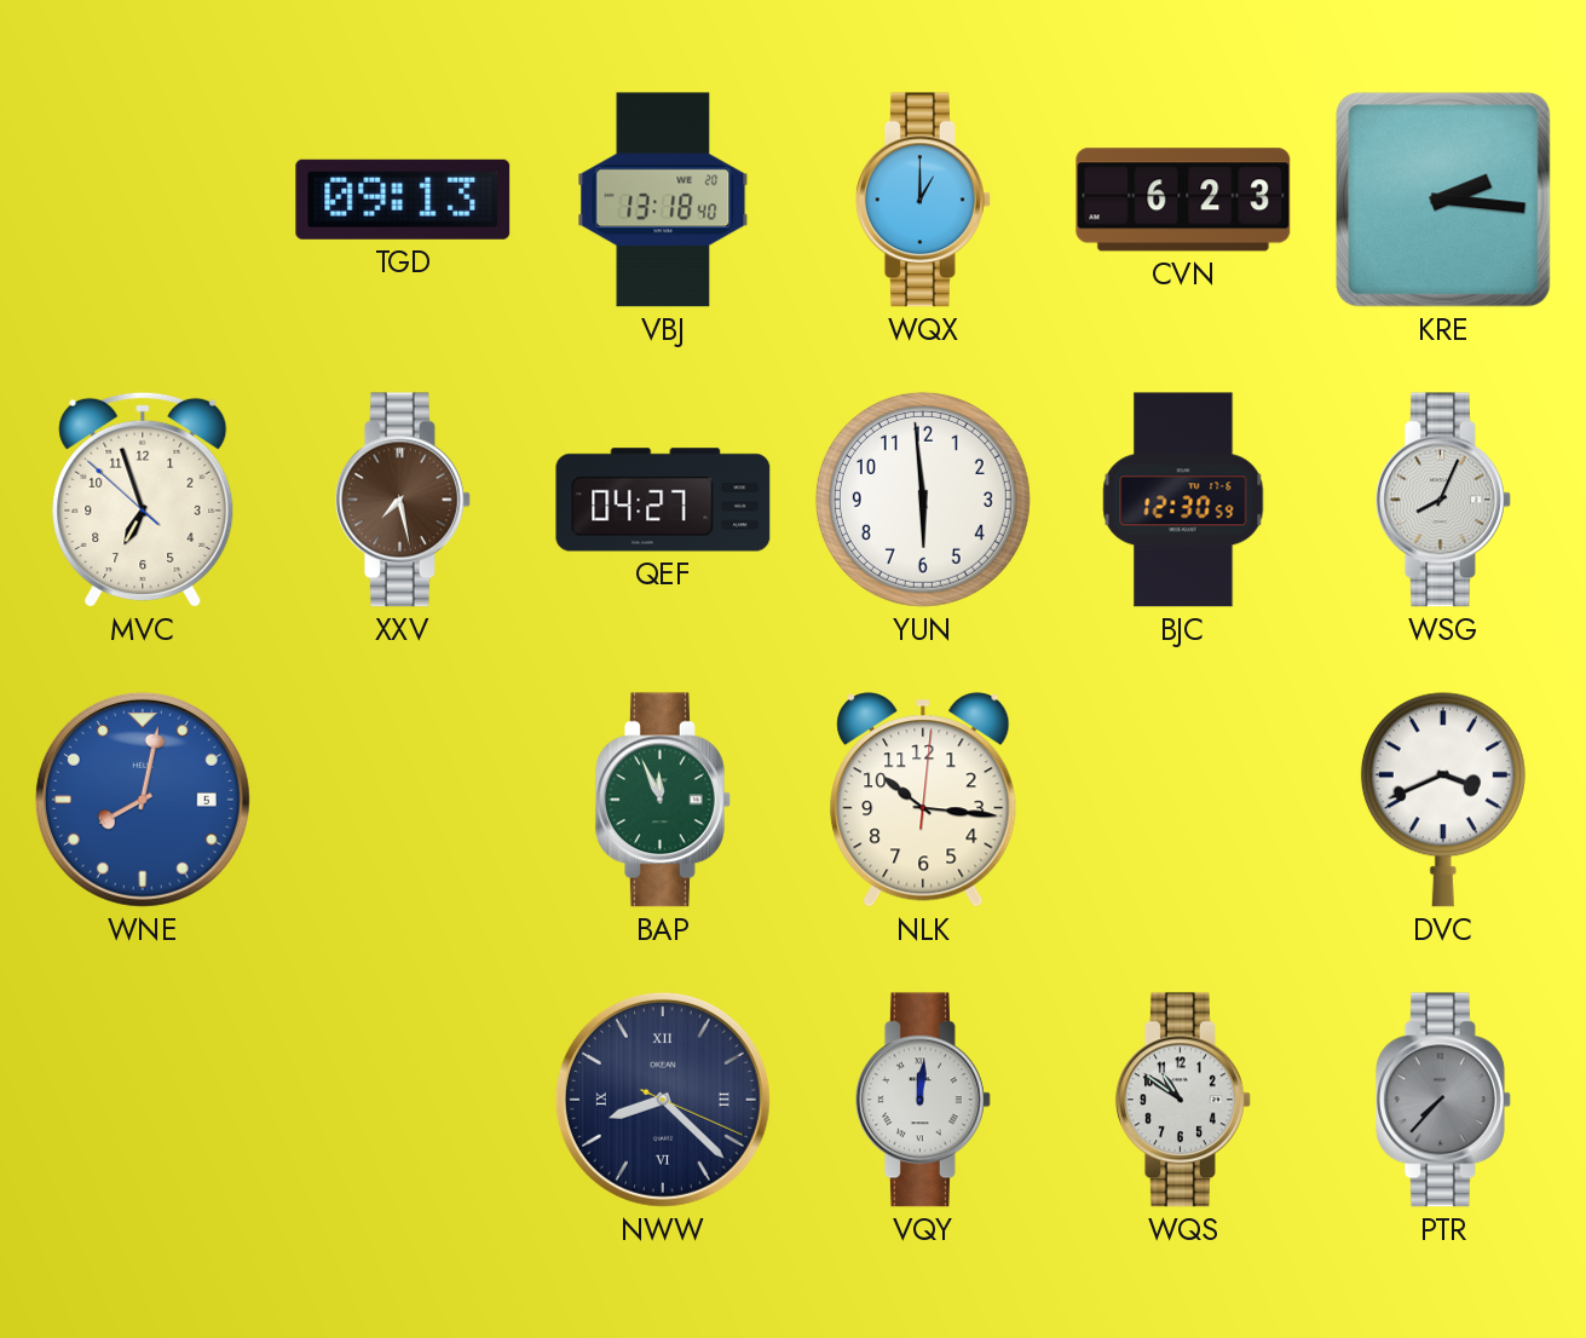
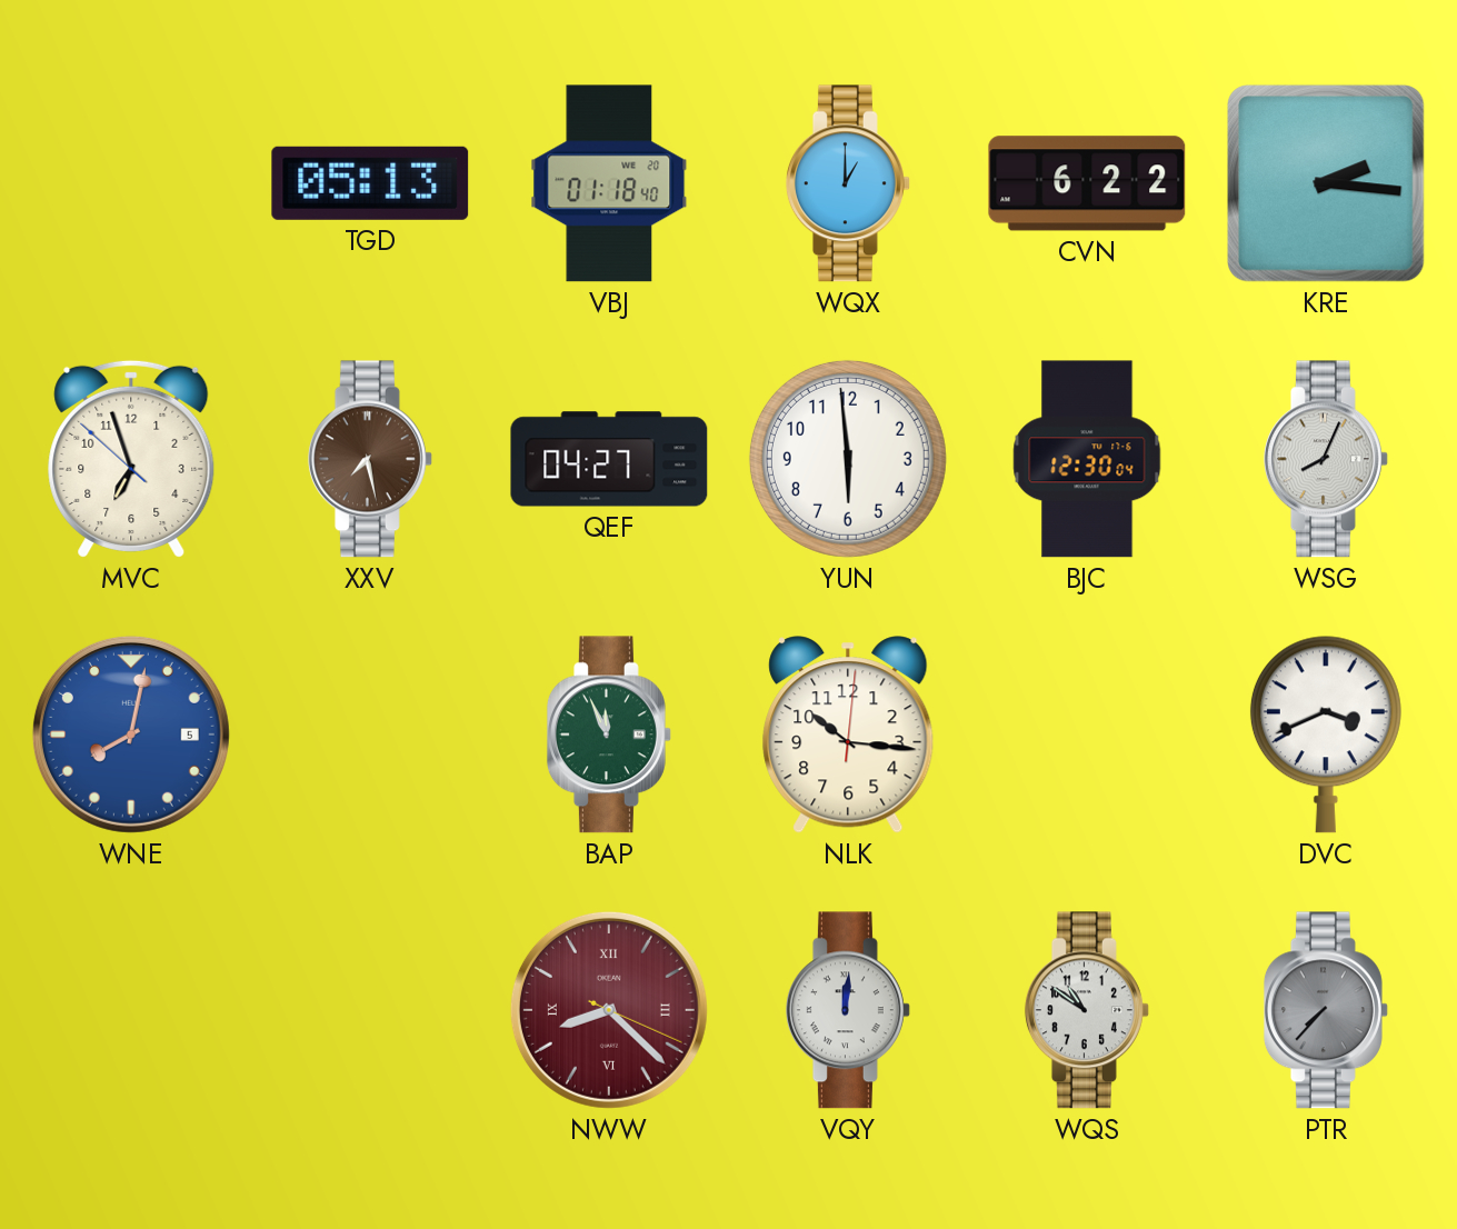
TGD: 09:13 -> 05:13
VBJ: 13:18 -> 01:18
CVN: 6:23 -> 6:22
BJC: 12:30:59 -> 12:30:04
NWW dial: navy -> burgundy
